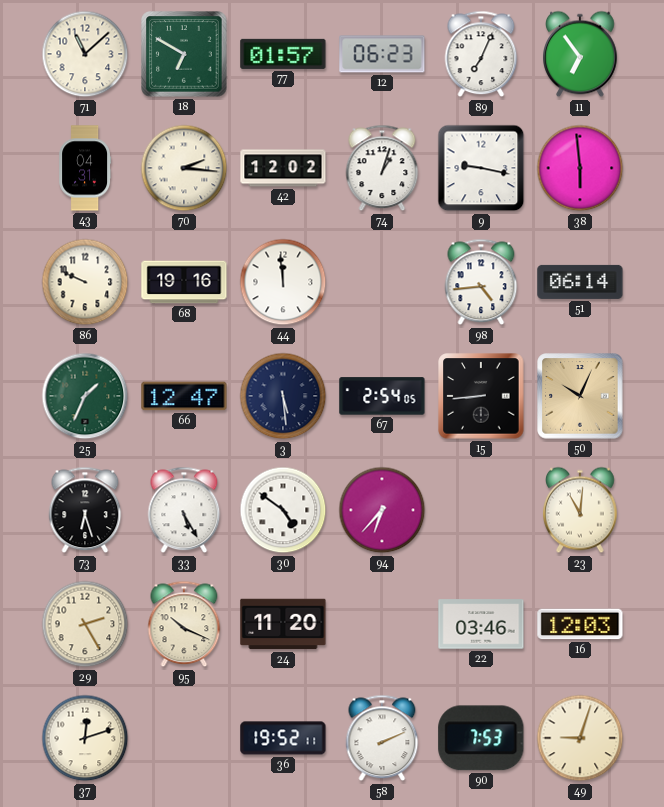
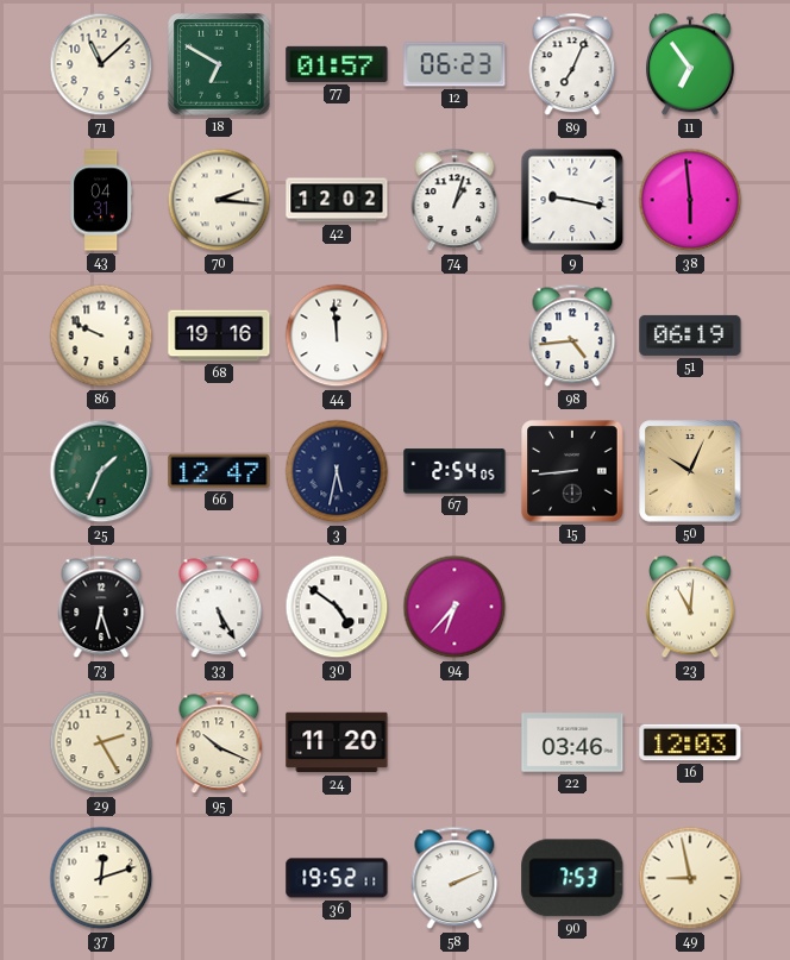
51: 06:14 -> 06:19
3: 5:29 -> 5:32
49: 9:03 -> 8:58
